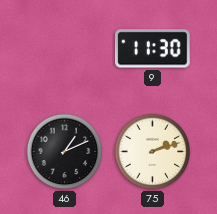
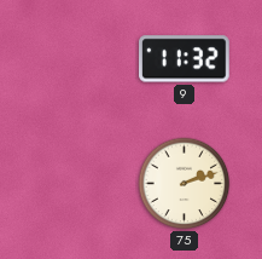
9: 11:30 -> 11:32
46: 1:11 -> none
